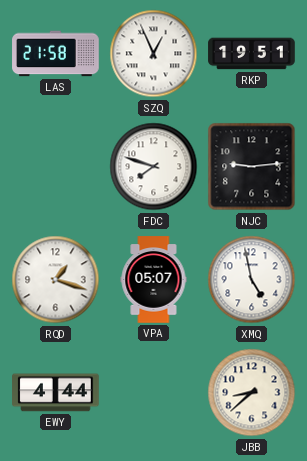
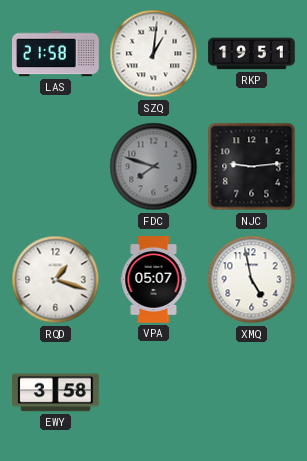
SZQ: 12:56 -> 1:01
FDC dial: white -> grey
EWY: 4:44 -> 3:58
JBB: 8:38 -> none
